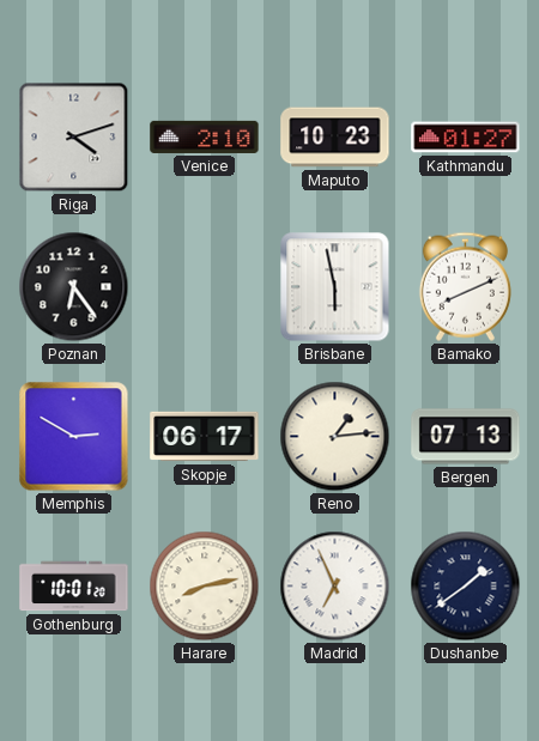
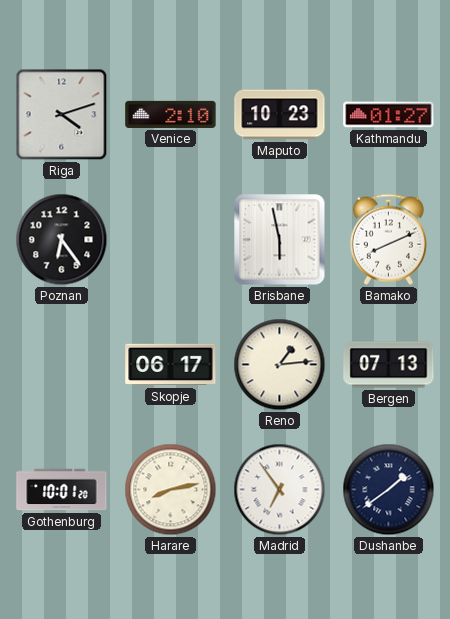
Memphis: 2:50 -> none
Madrid: 6:56 -> 6:54
